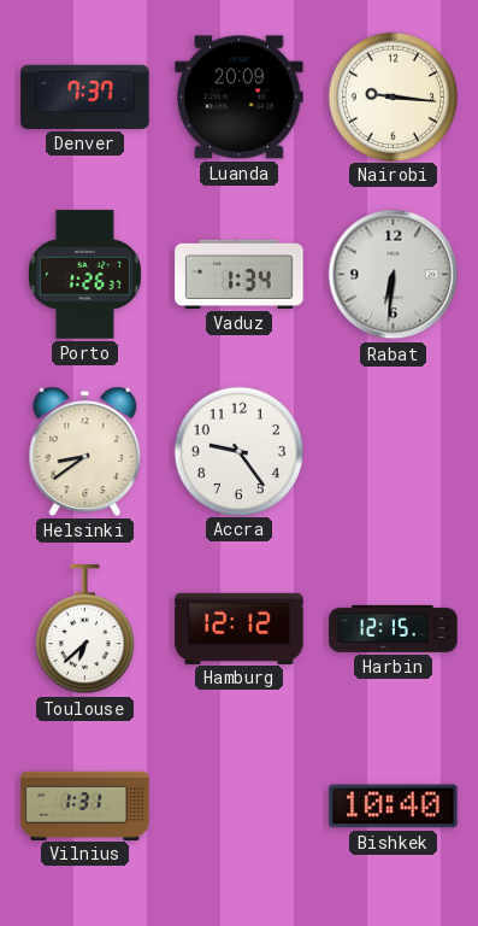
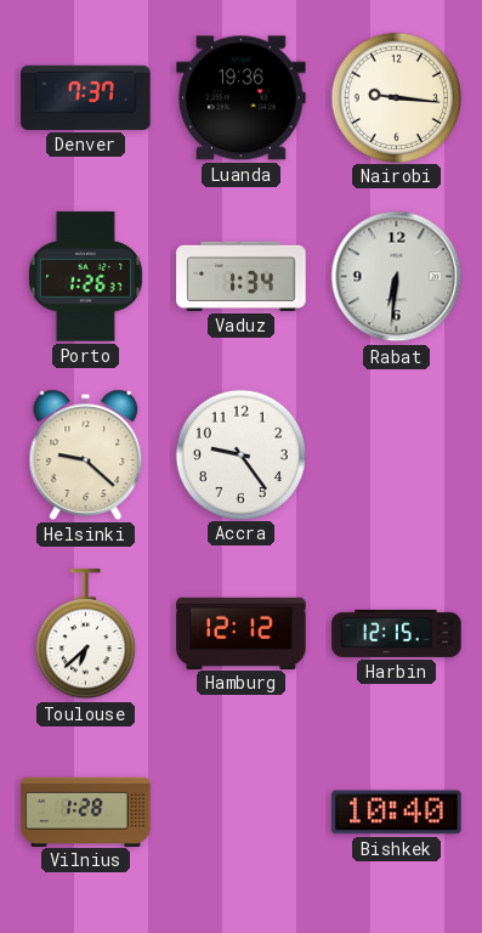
Luanda: 20:09 -> 19:36
Helsinki: 8:39 -> 9:22
Vilnius: 1:31 -> 1:28
